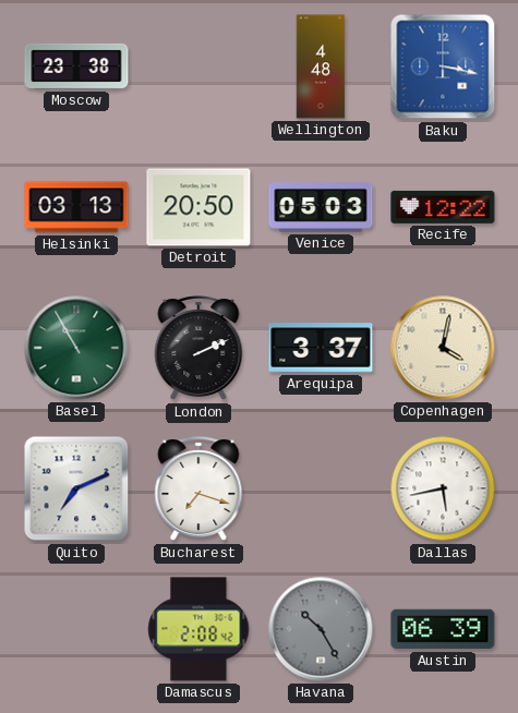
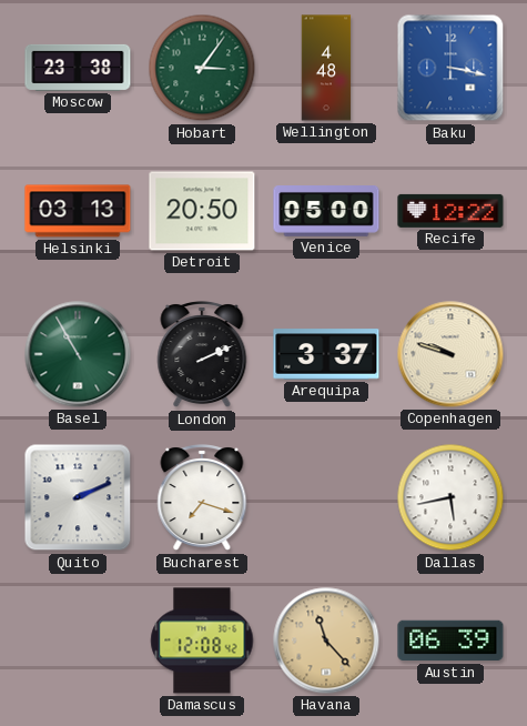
Hobart: none -> 3:06
Venice: 05:03 -> 05:00
Copenhagen: 4:02 -> 9:48
Quito: 7:11 -> 2:11
Damascus: 2:08 -> 12:08
Havana: 10:25 -> 11:23
Havana dial: grey -> champagne
